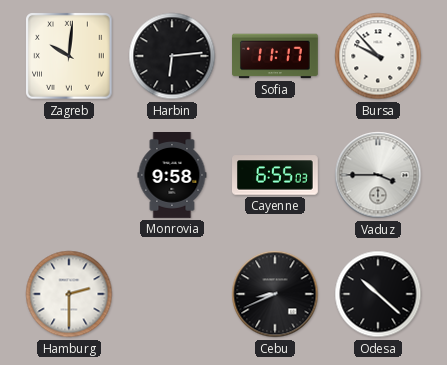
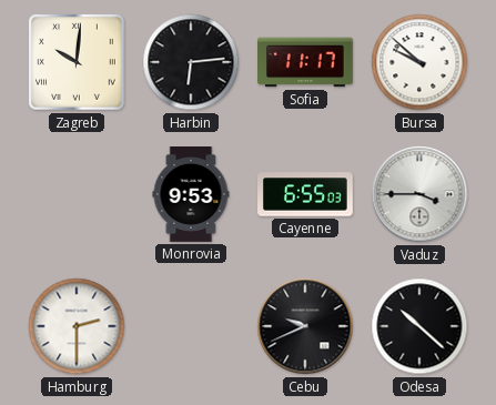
Bursa: 9:53 -> 9:52
Monrovia: 9:58 -> 9:53
Cebu: 8:41 -> 9:41
